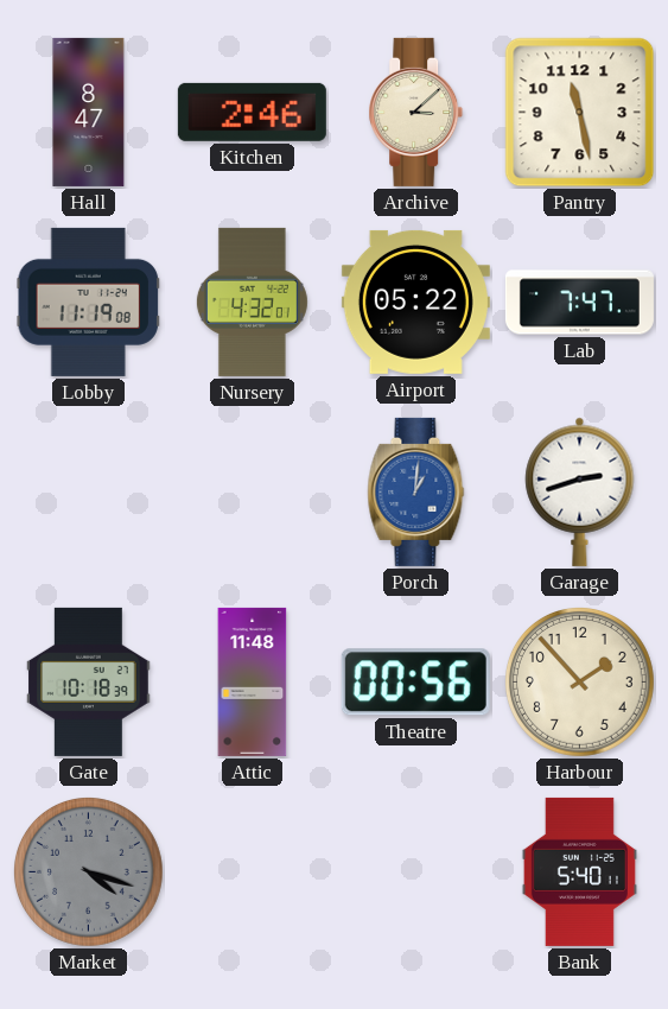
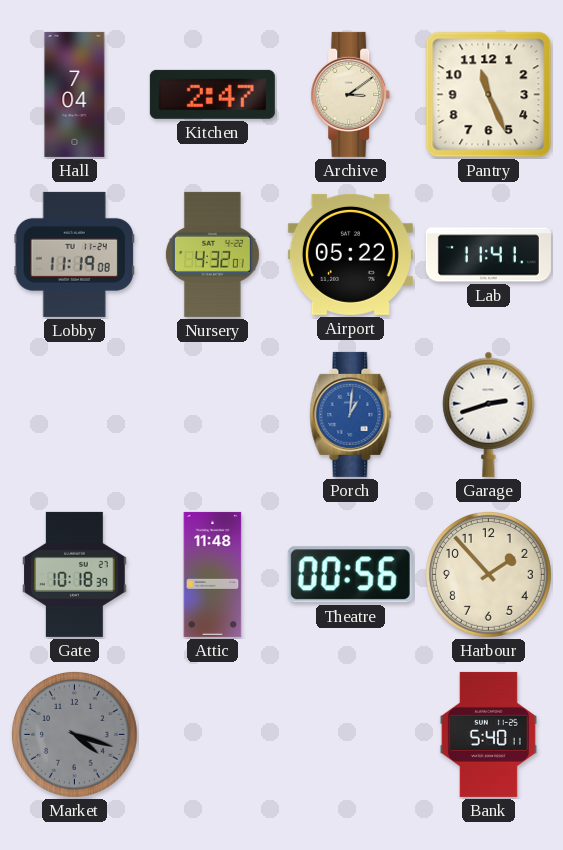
Hall: 8:47 -> 7:04
Kitchen: 2:46 -> 2:47
Archive: 3:08 -> 3:09
Pantry: 11:28 -> 11:26
Lab: 7:47 -> 11:41
